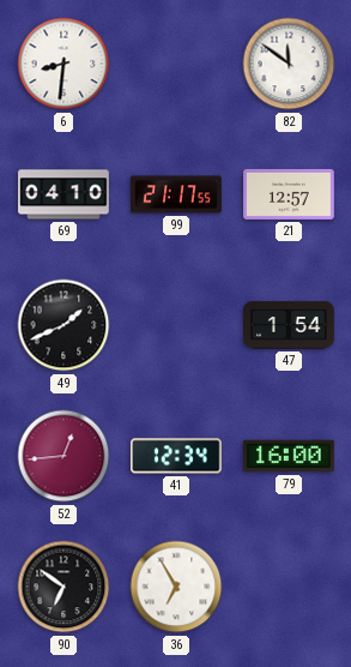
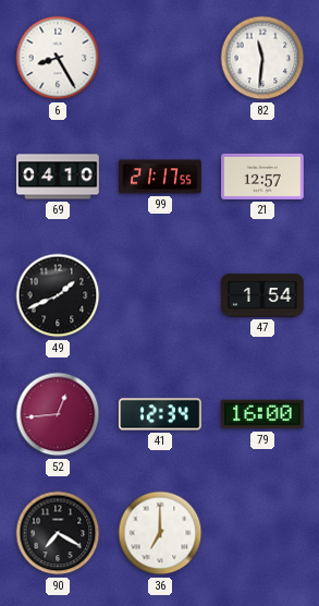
6: 8:31 -> 8:25
82: 11:51 -> 11:31
90: 6:51 -> 7:20
36: 6:55 -> 7:00
